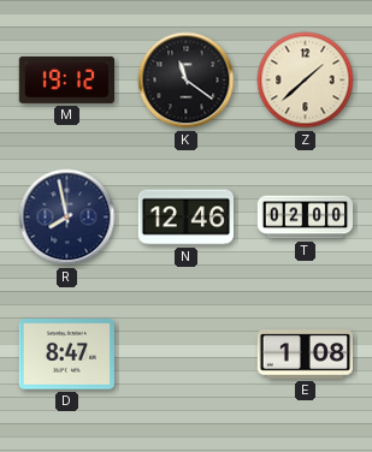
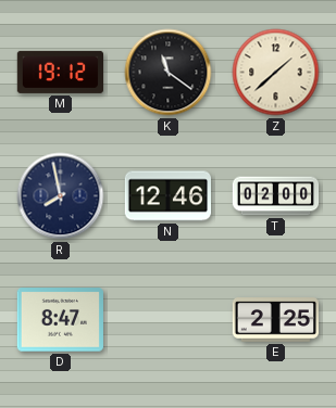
E: 1:08 -> 2:25
